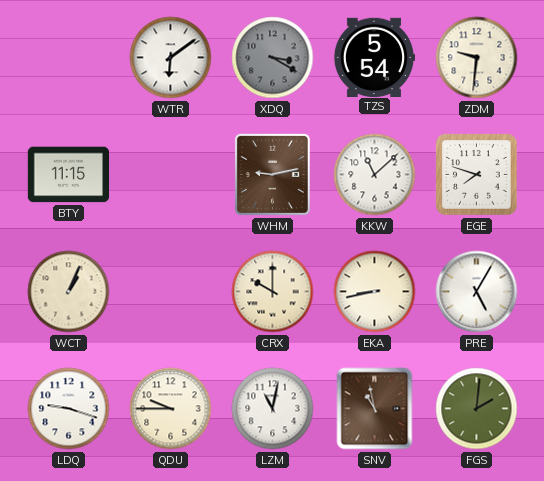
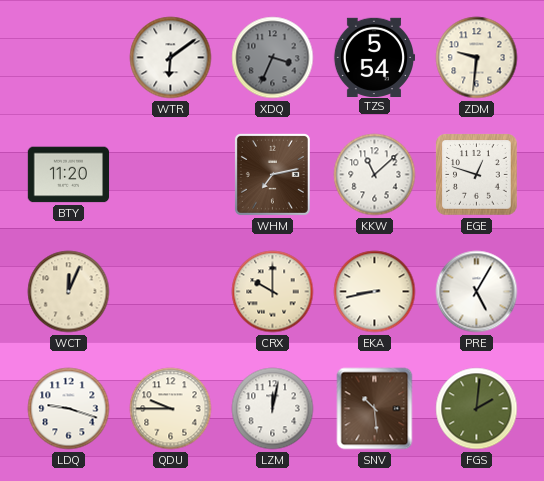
XDQ: 3:20 -> 3:34
BTY: 11:15 -> 11:20
WHM: 9:13 -> 7:13
EGE: 7:48 -> 12:48
WCT: 1:04 -> 12:04
LZM: 11:02 -> 12:02
SNV: 10:58 -> 10:29
